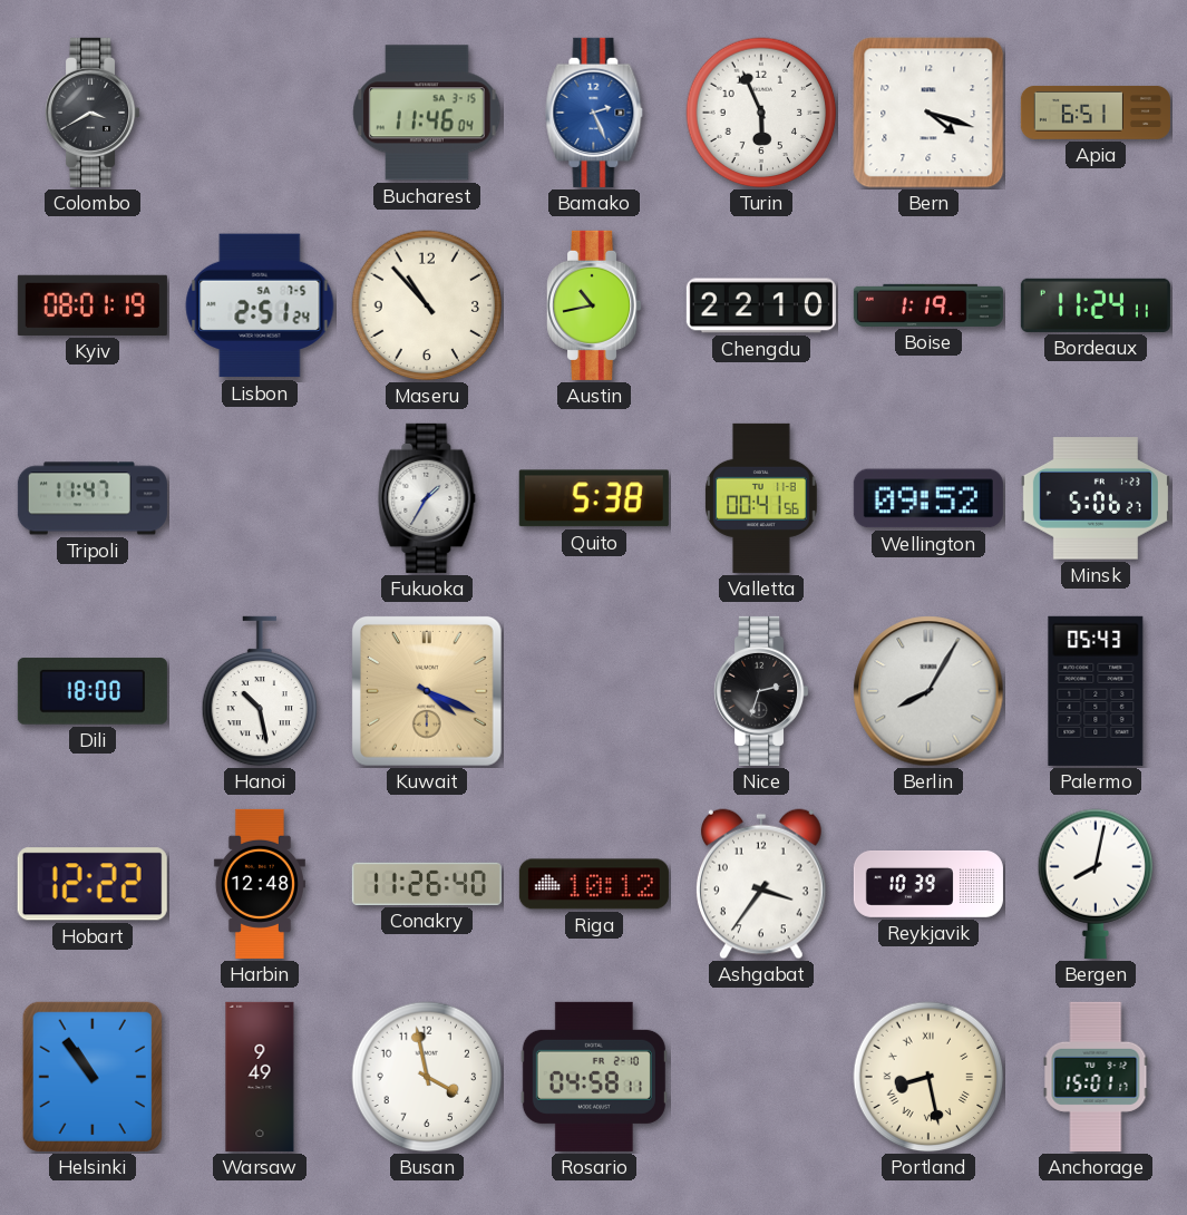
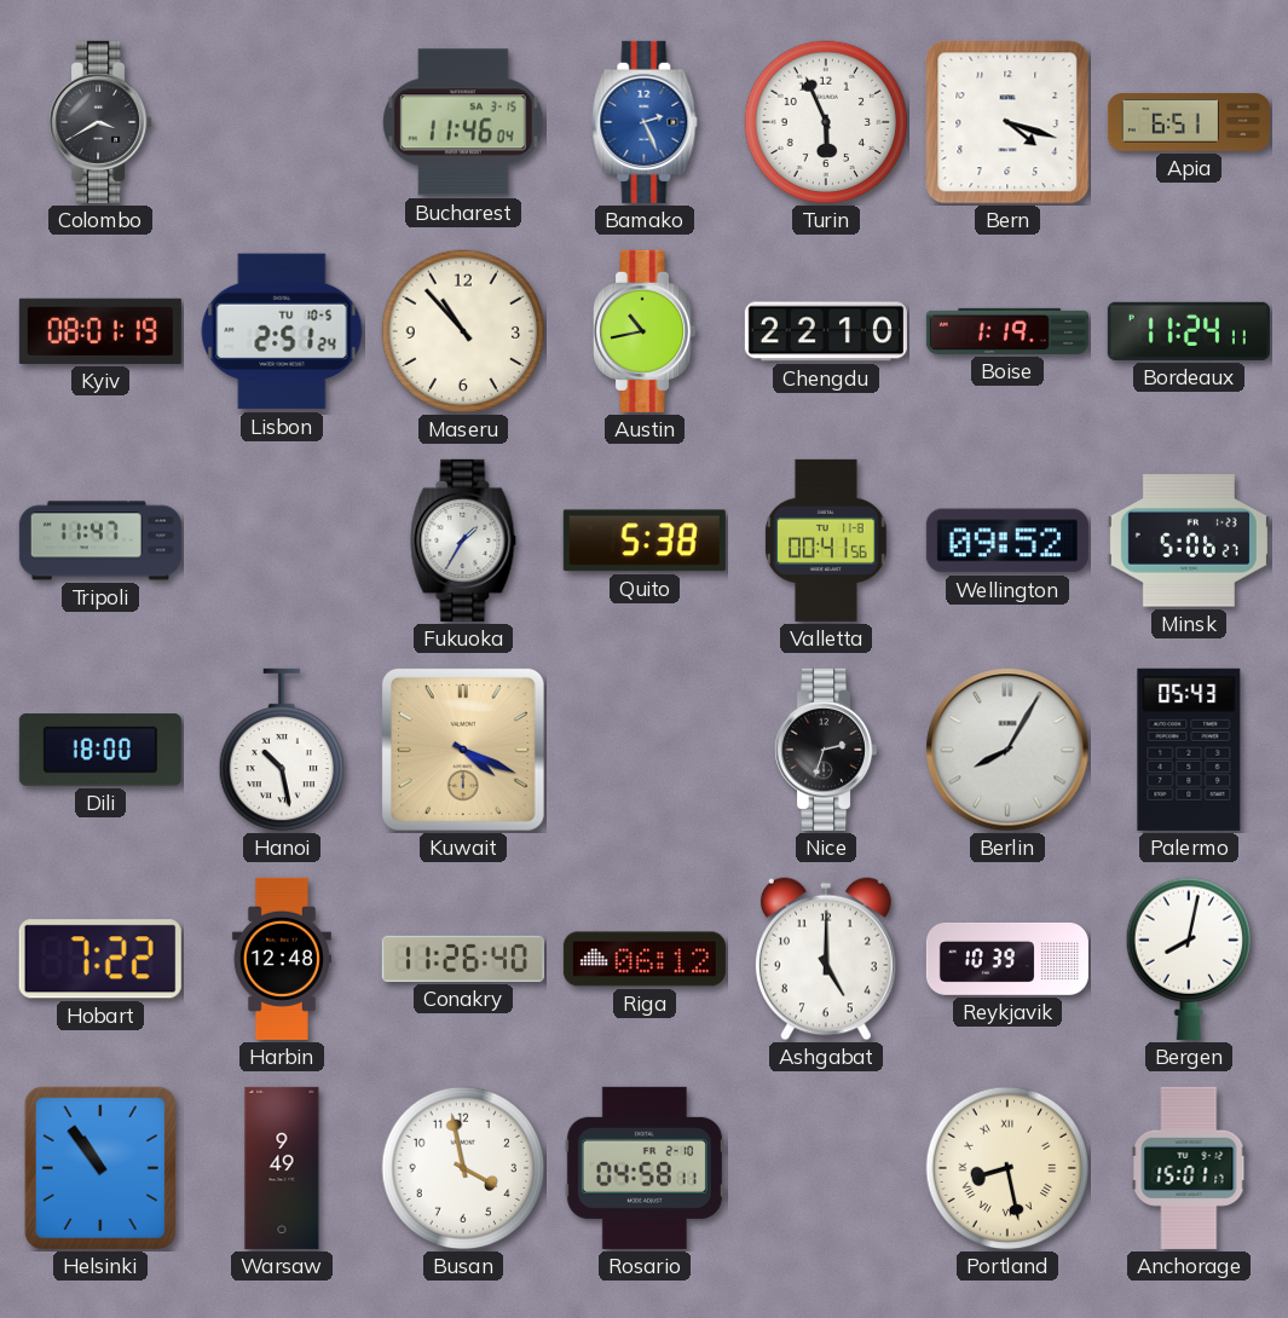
Lisbon date: SA 7-5 -> TU 10-5
Hobart: 12:22 -> 7:22
Riga: 10:12 -> 06:12
Ashgabat: 3:36 -> 5:00
